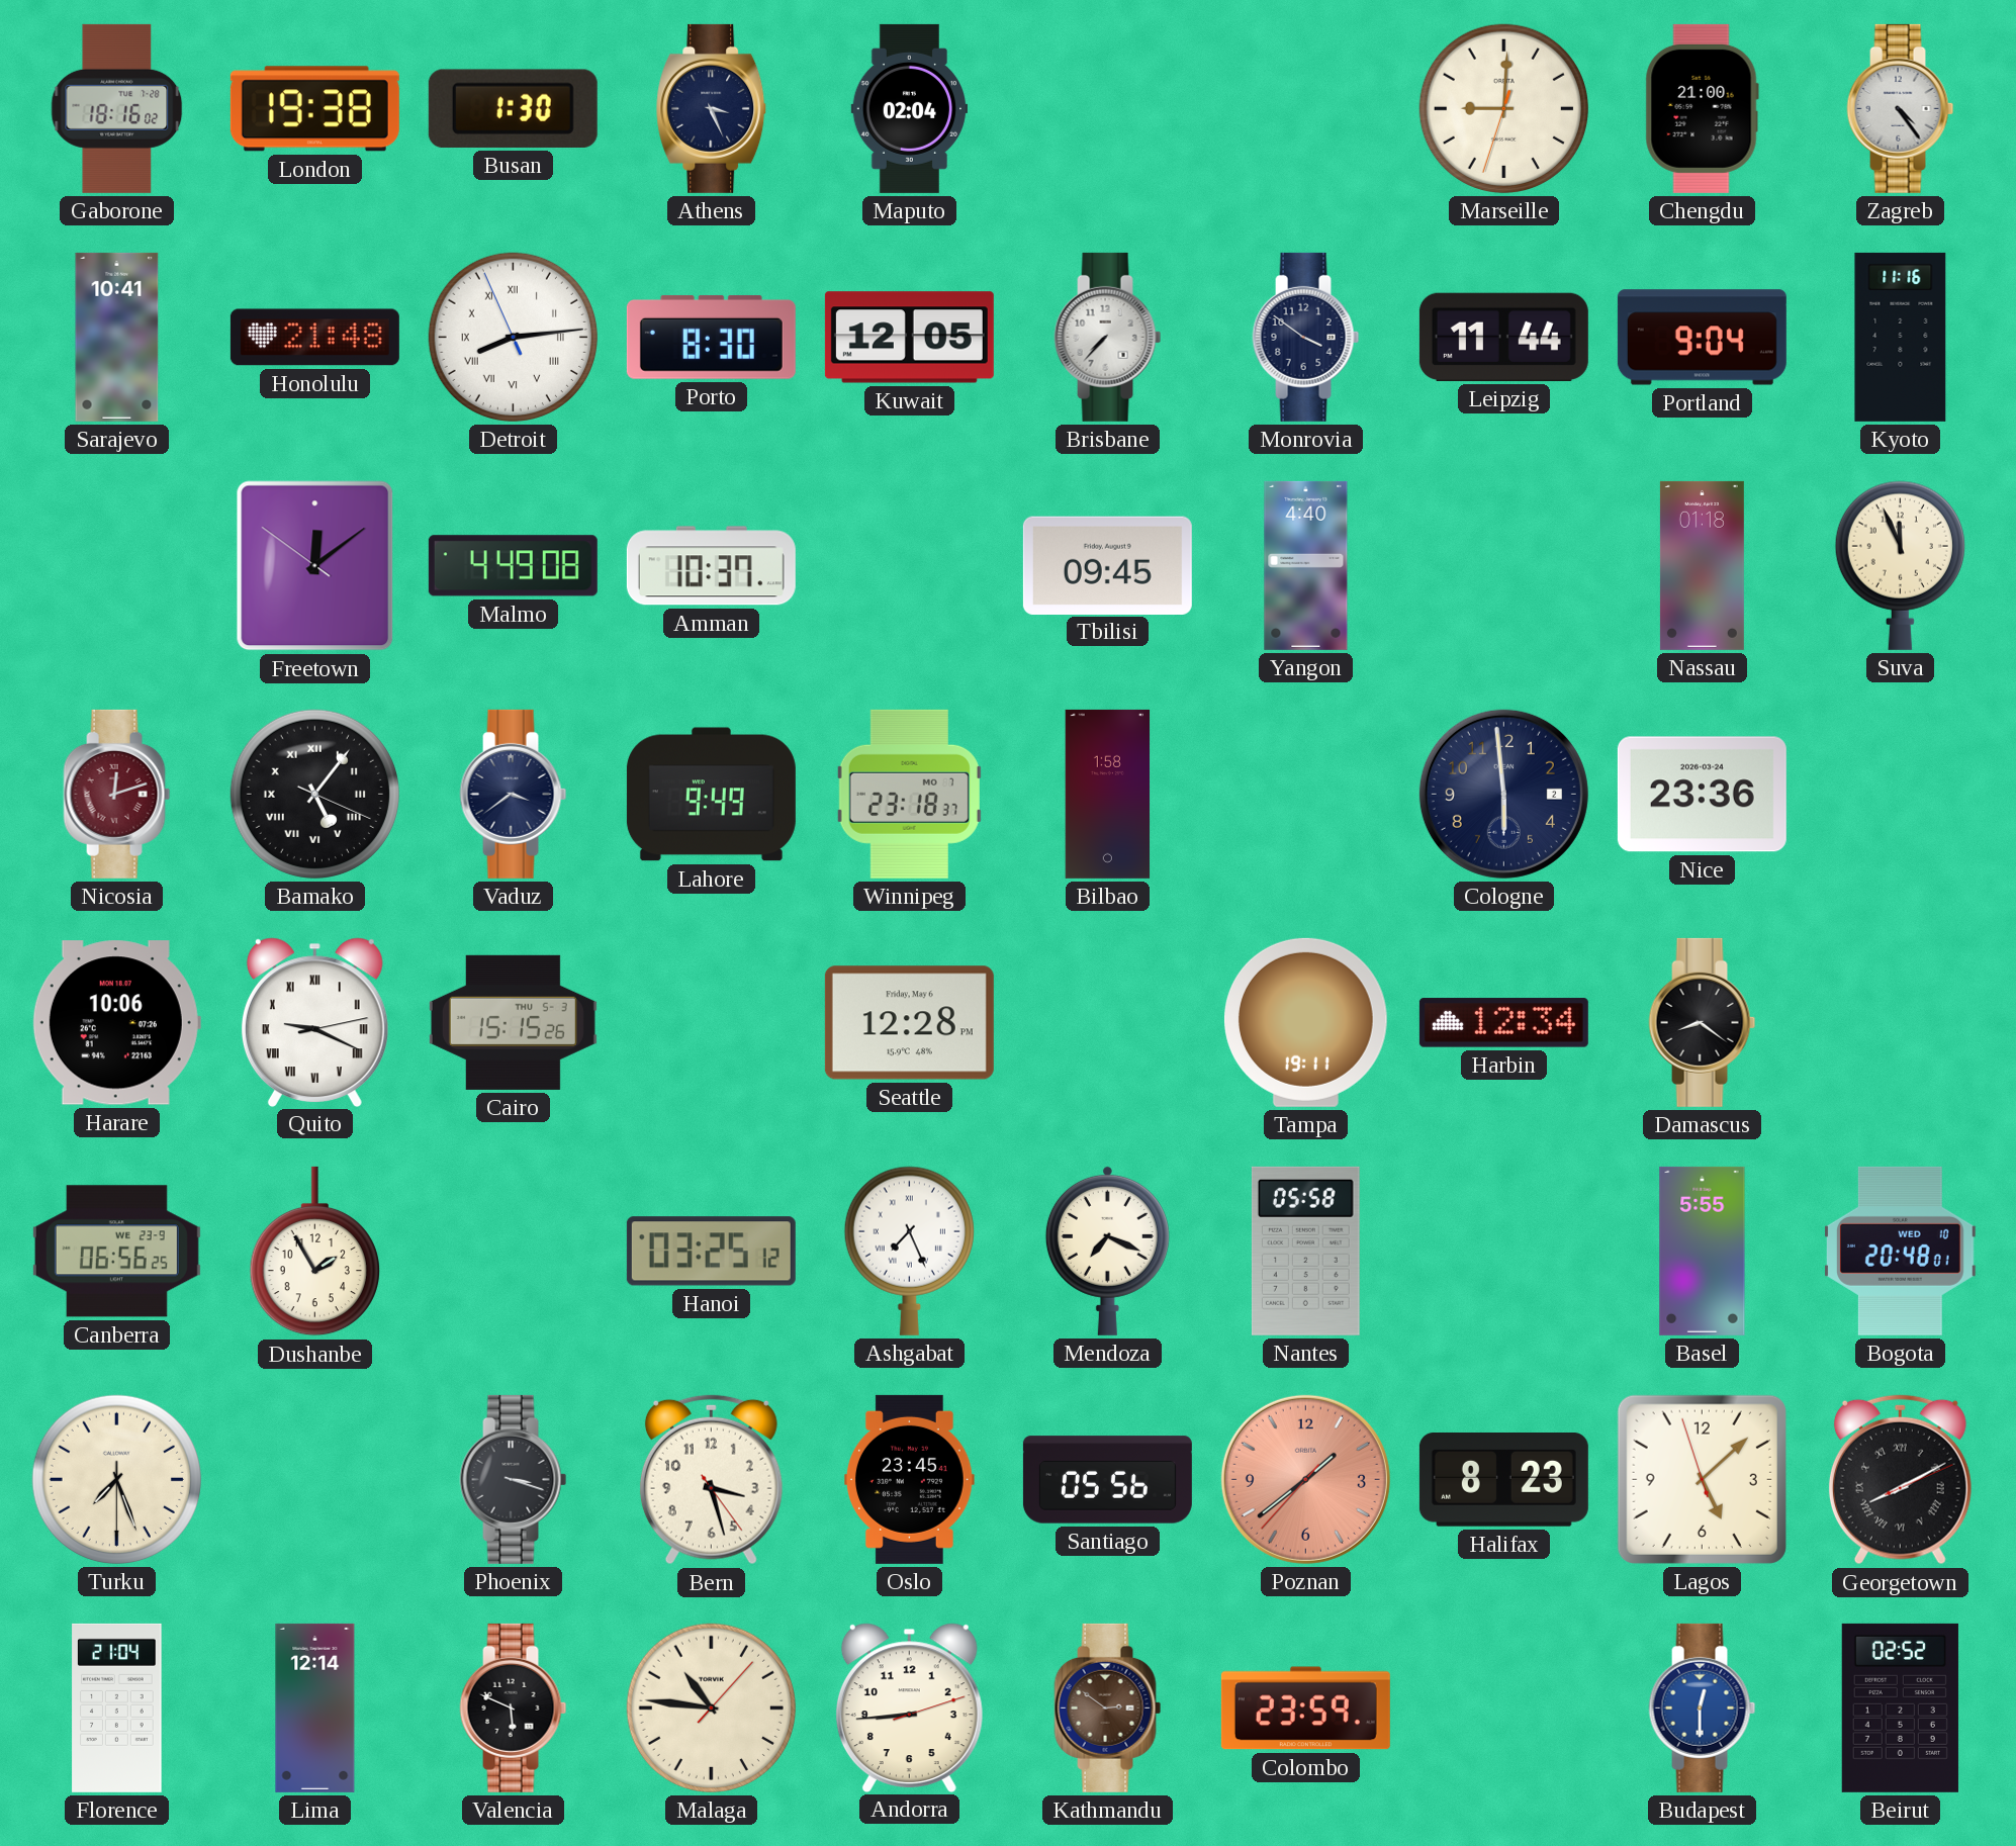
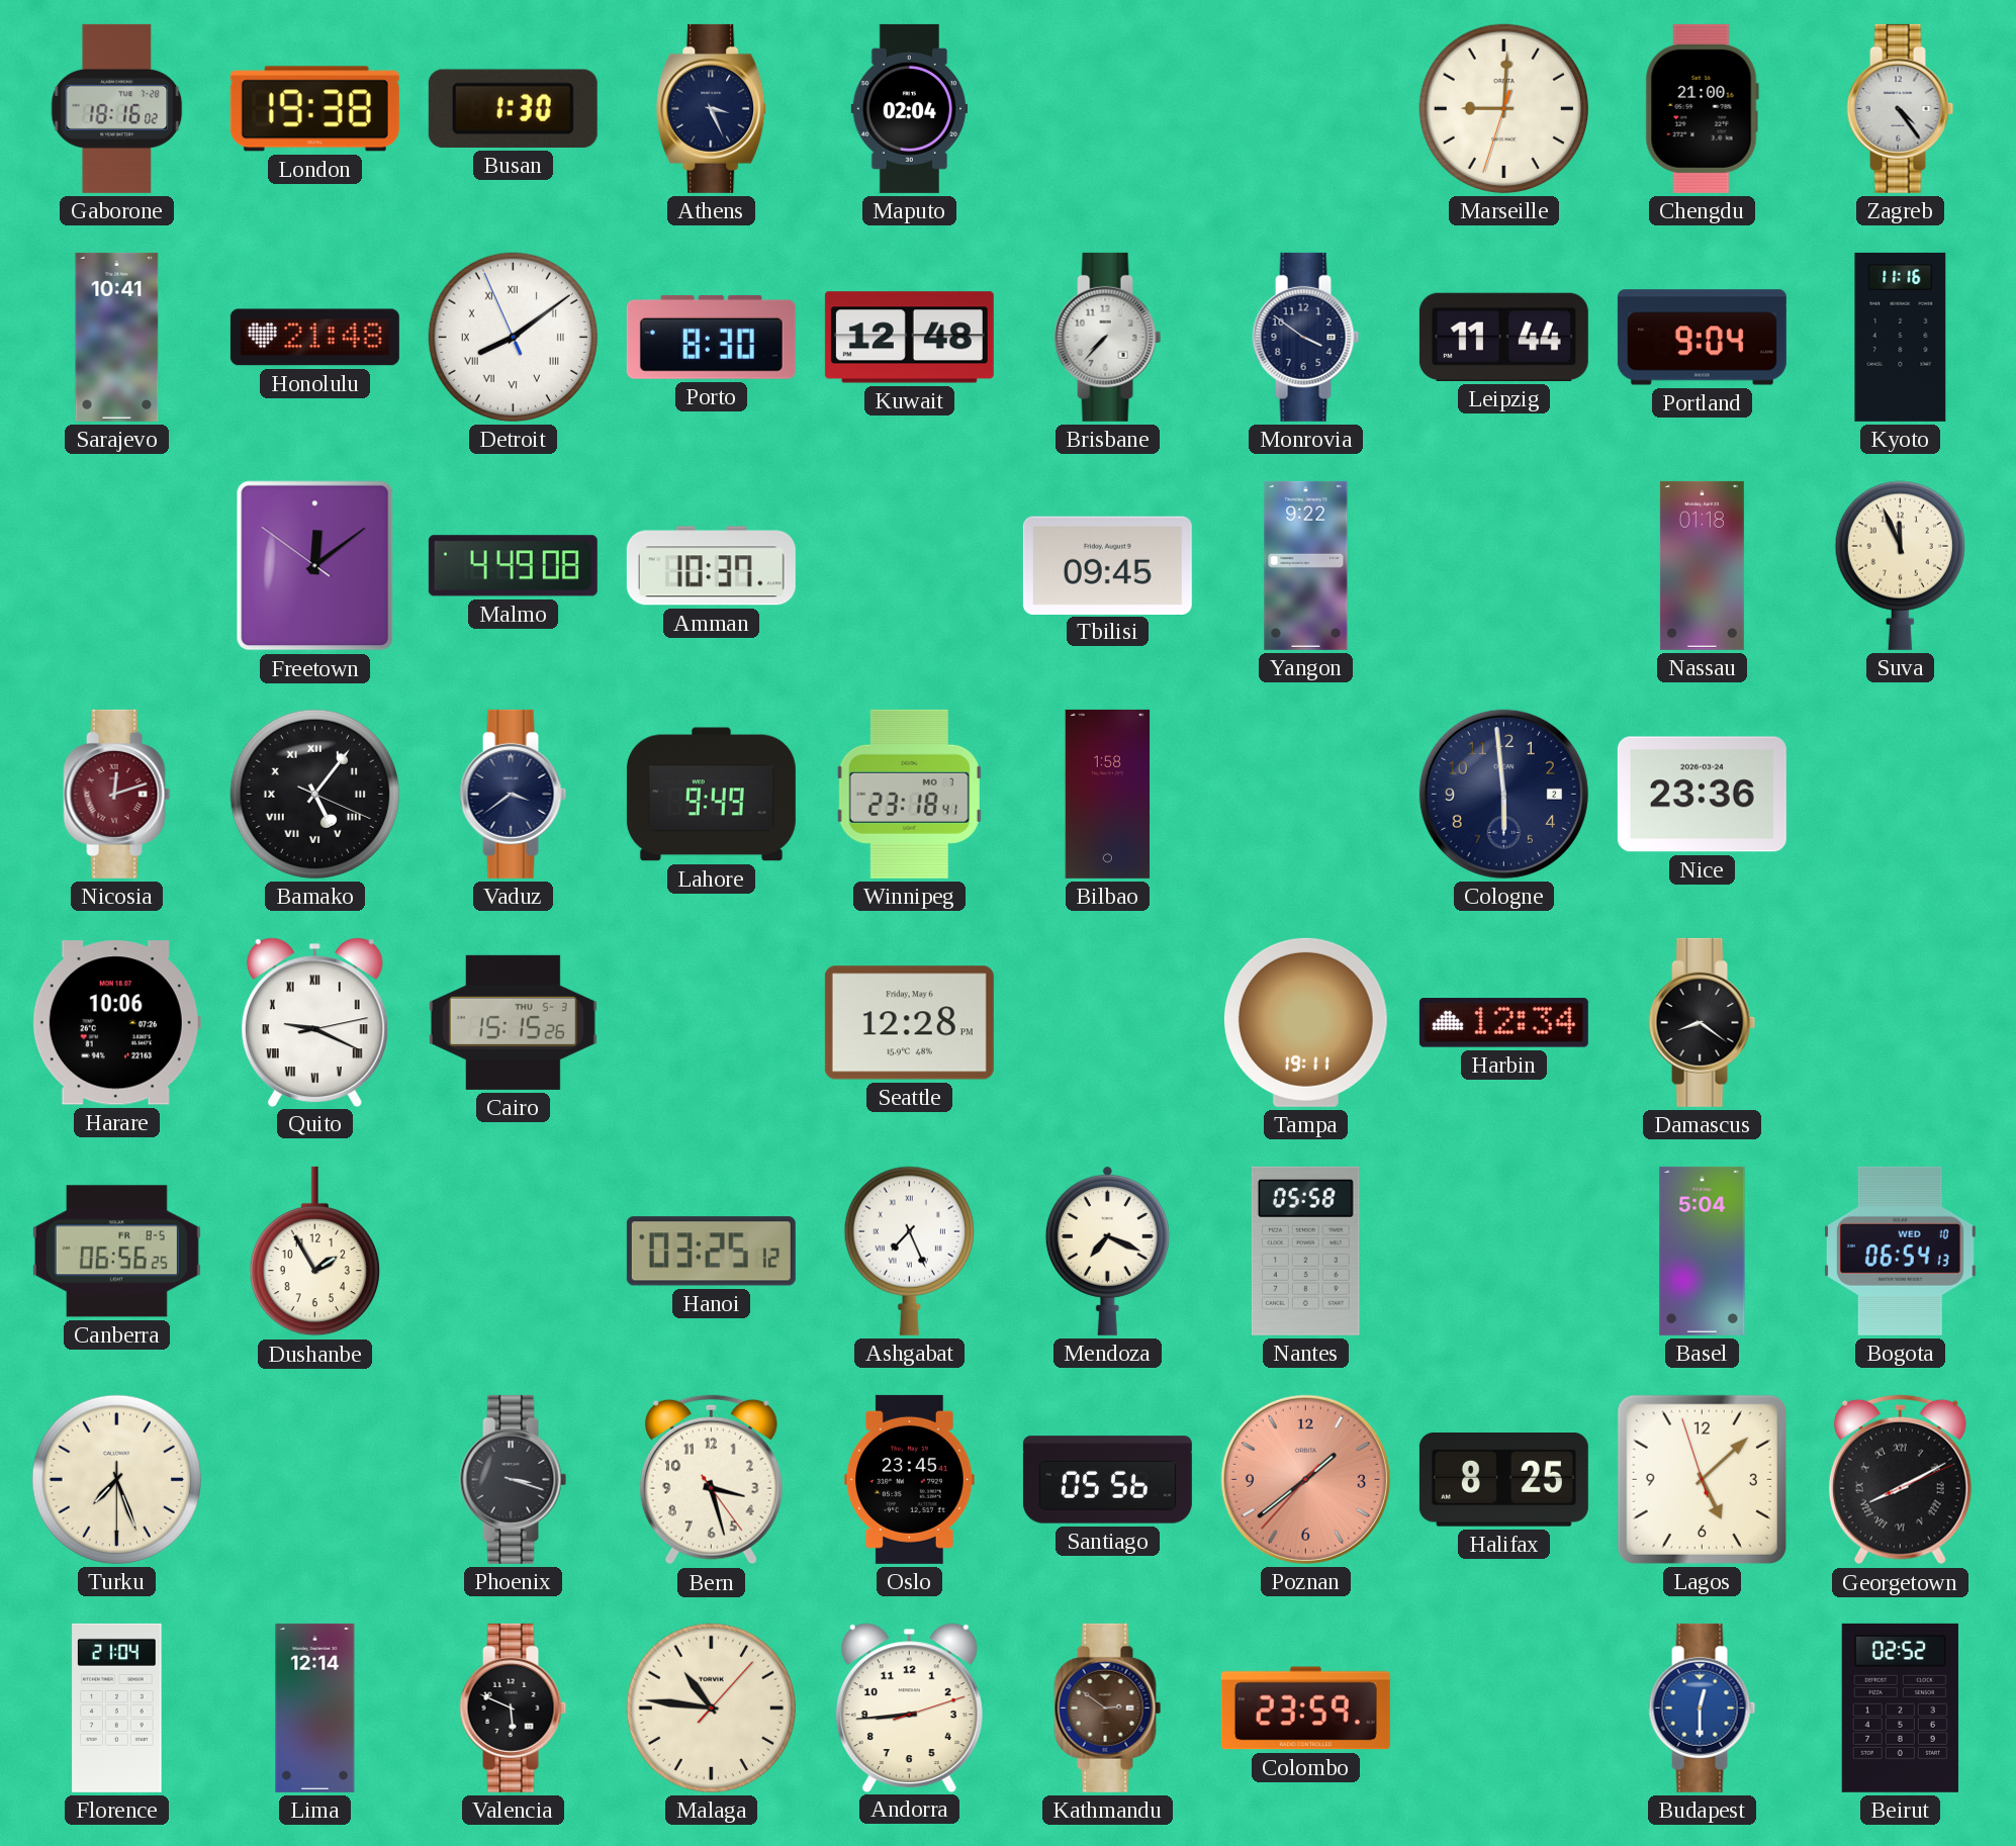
Detroit: 8:13 -> 8:08
Kuwait: 12:05 -> 12:48
Yangon: 4:40 -> 9:22
Winnipeg: 23:18:37 -> 23:18:41
Canberra date: WE 23-9 -> FR 8-5
Basel: 5:55 -> 5:04
Bogota: 20:48 -> 06:54
Halifax: 8:23 -> 8:25
